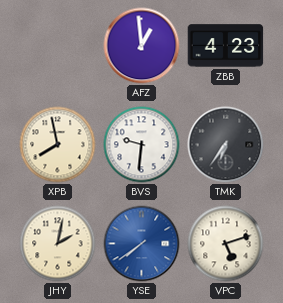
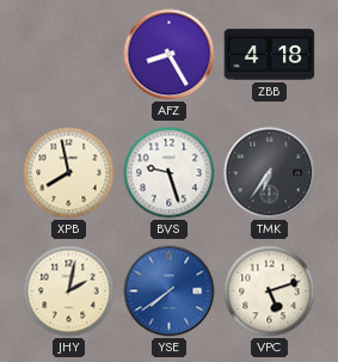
AFZ: 12:59 -> 8:25
ZBB: 4:23 -> 4:18
BVS: 9:31 -> 9:27
